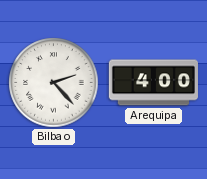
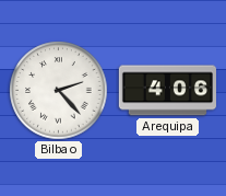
Arequipa: 4:00 -> 4:06
